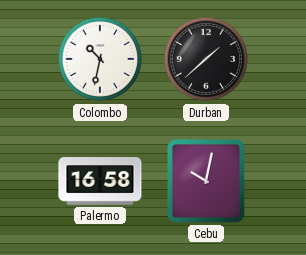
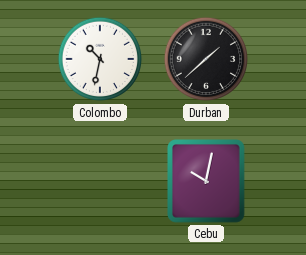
Palermo: 16:58 -> none
